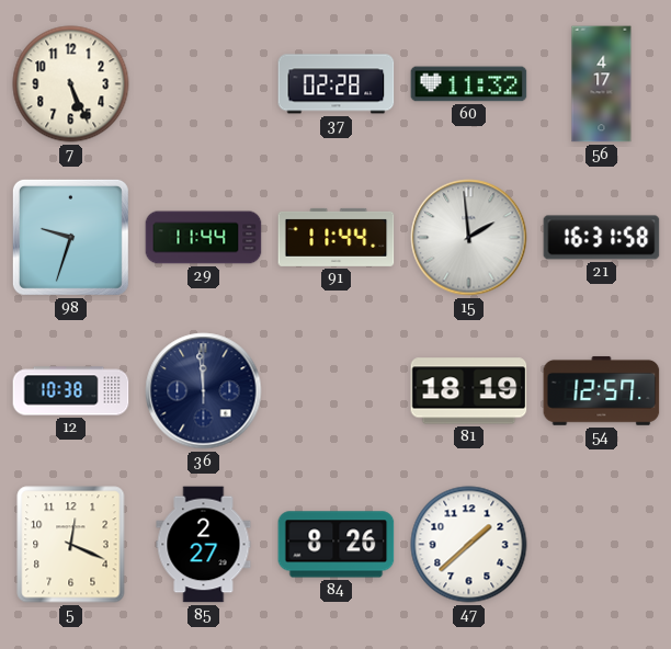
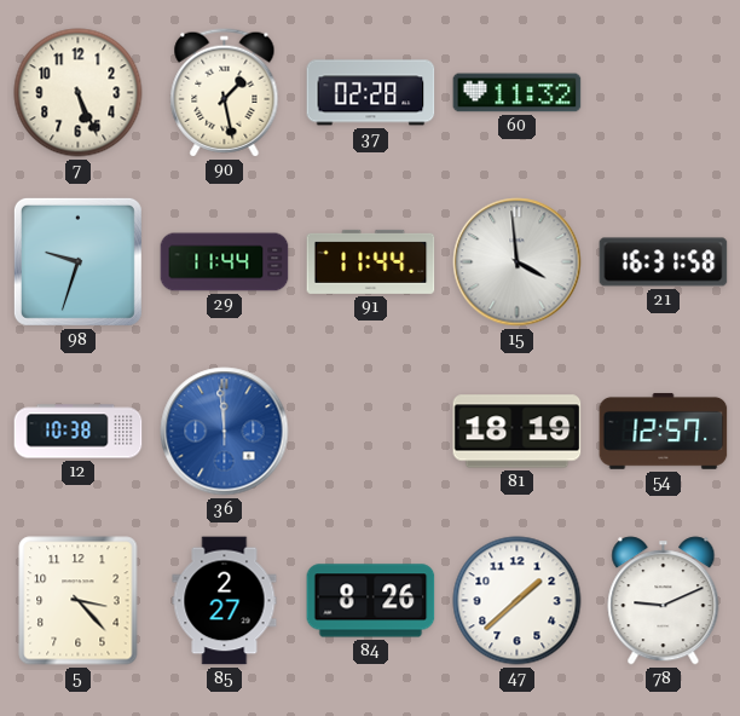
90: none -> 1:28
56: 4:17 -> none
15: 1:59 -> 3:59
36 dial: navy -> blue
5: 12:19 -> 3:23
78: none -> 9:11
